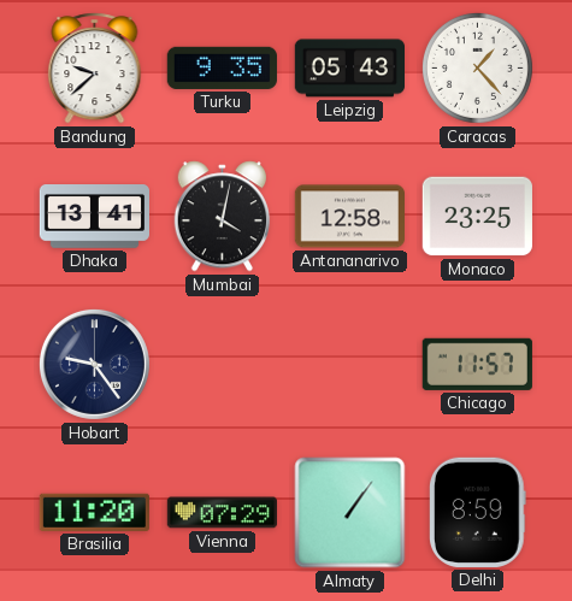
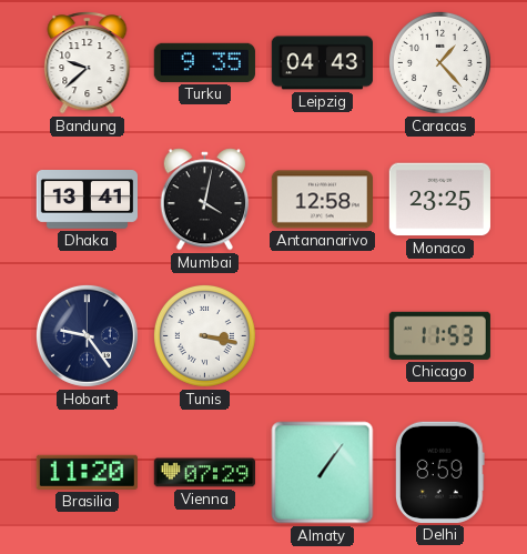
Leipzig: 05:43 -> 04:43
Tunis: none -> 3:17
Chicago: 11:57 -> 11:53
